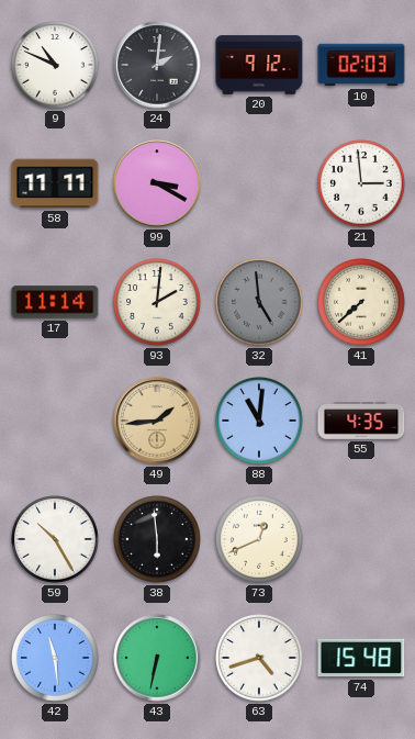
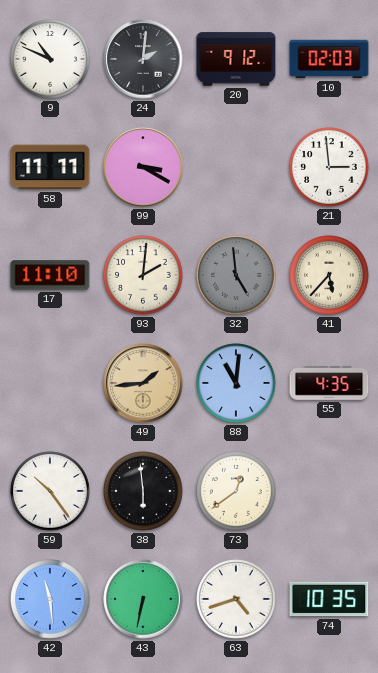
17: 11:14 -> 11:10
41: 7:38 -> 5:37
59: 10:25 -> 10:24
73: 12:41 -> 12:39
74: 15:48 -> 10:35
